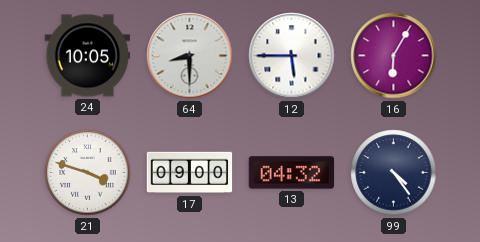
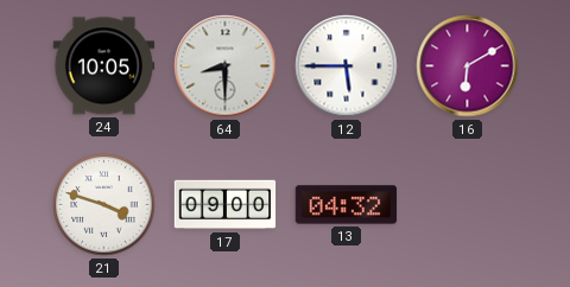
16: 6:05 -> 6:10
99: 4:24 -> none
